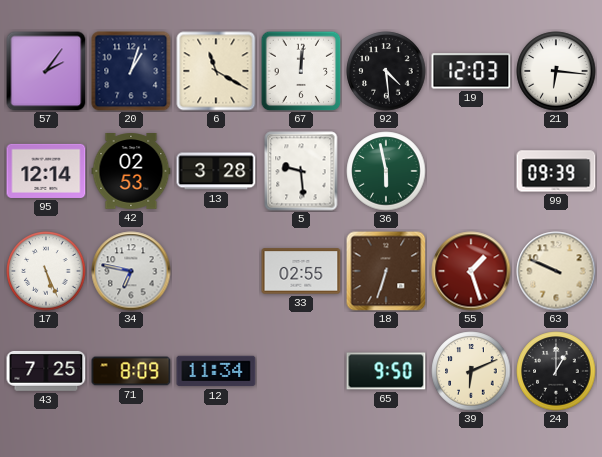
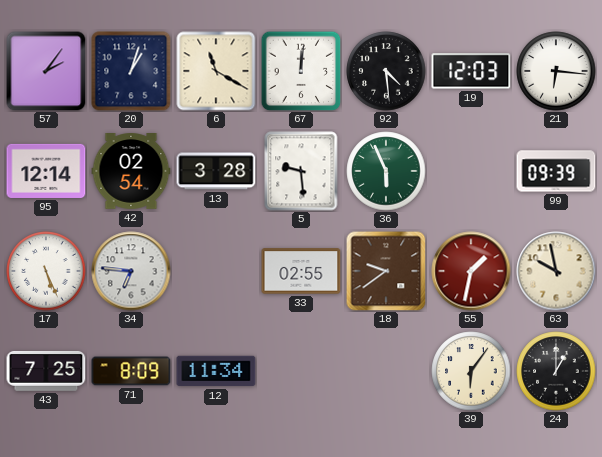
42: 02:53 -> 02:54
36: 5:58 -> 5:56
34: 6:47 -> 6:46
18: 6:33 -> 9:39
55: 1:27 -> 1:32
63: 9:49 -> 9:58
65: 9:50 -> none
39: 6:11 -> 6:06
